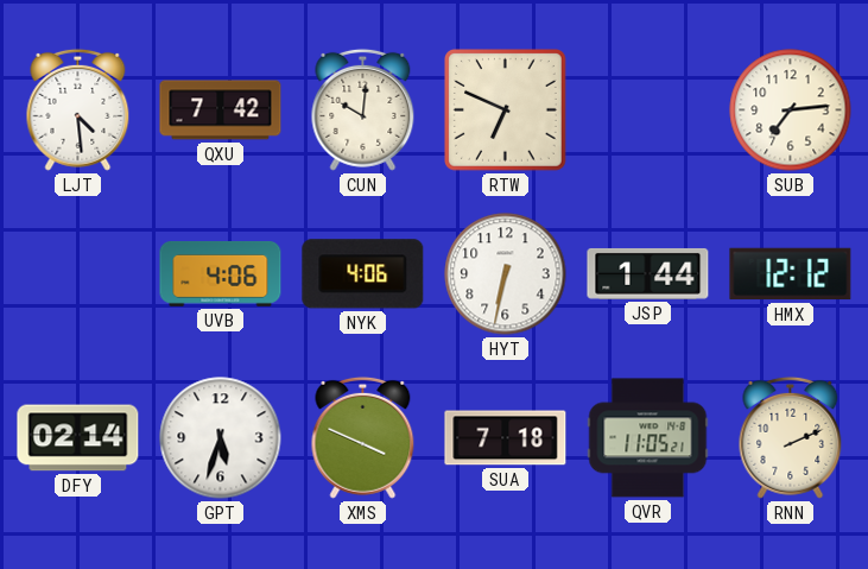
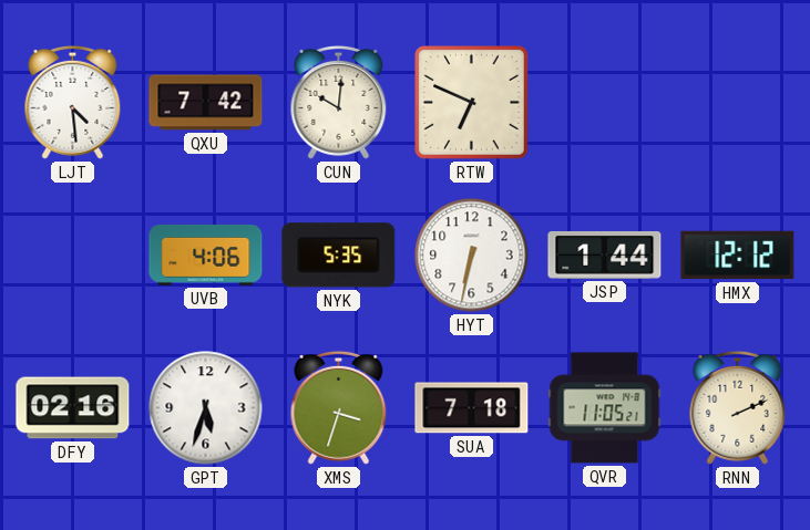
SUB: 7:14 -> none
NYK: 4:06 -> 5:35
DFY: 02:14 -> 02:16
XMS: 3:49 -> 3:33
